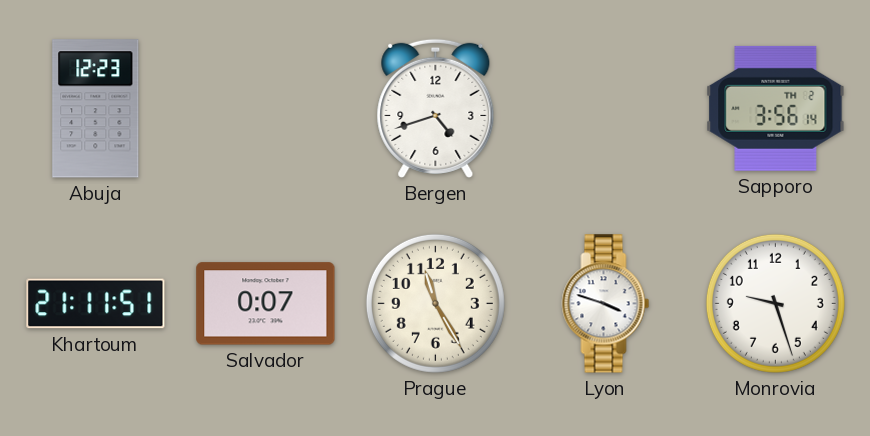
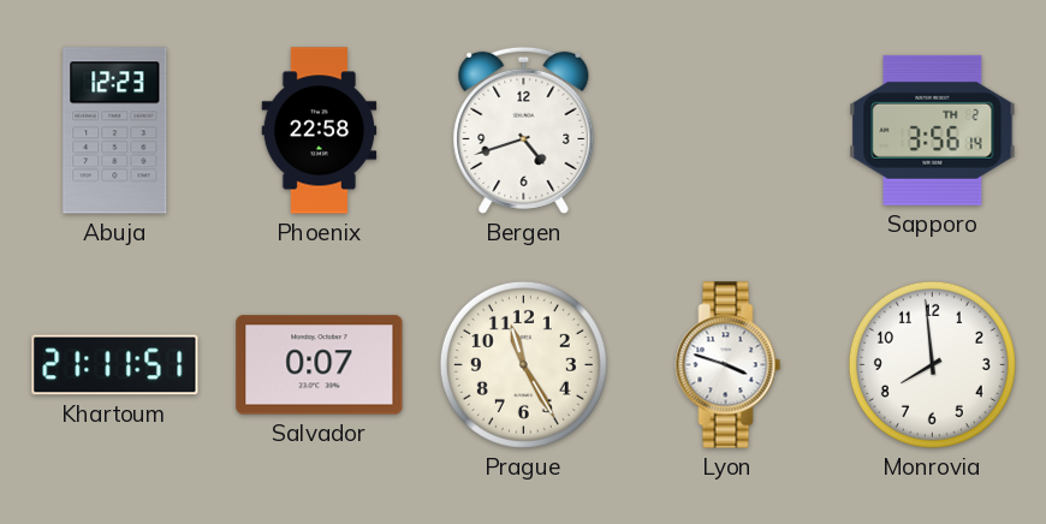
Phoenix: none -> 22:58
Monrovia: 9:27 -> 7:59
